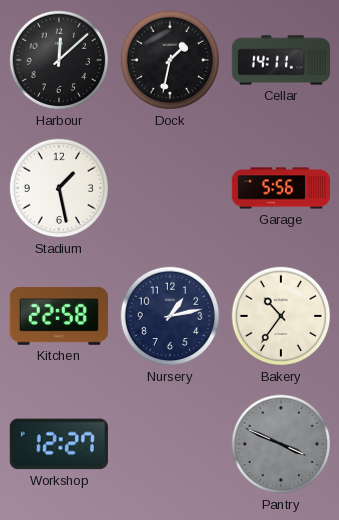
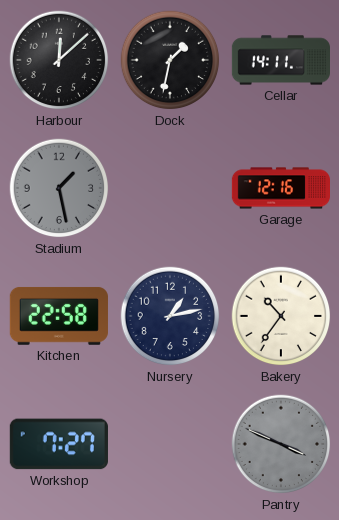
Stadium dial: white -> grey
Garage: 5:56 -> 12:16
Workshop: 12:27 -> 7:27
